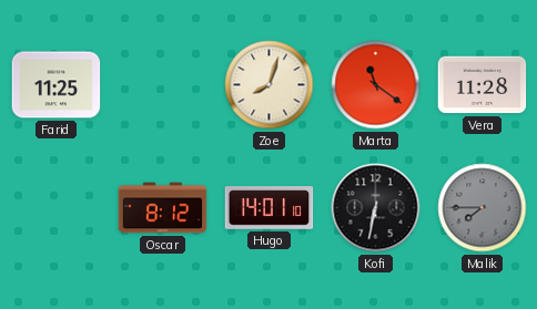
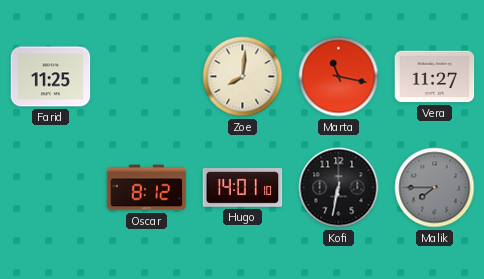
Zoe: 8:03 -> 8:01
Marta: 11:21 -> 11:17
Vera: 11:28 -> 11:27
